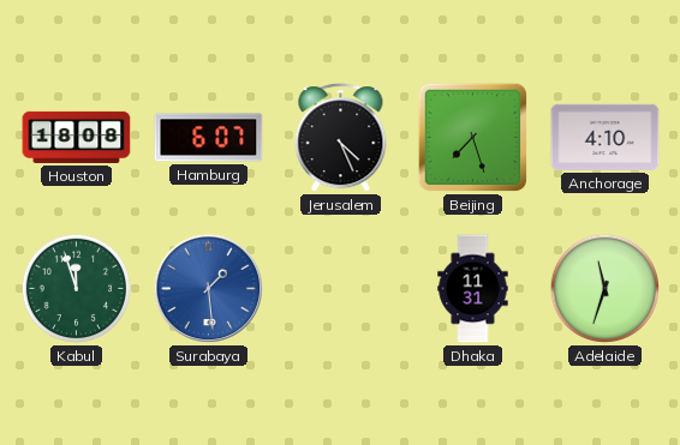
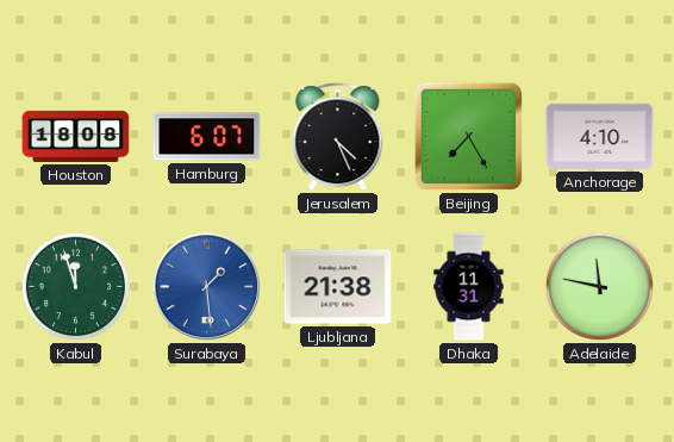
Beijing: 7:27 -> 7:25
Ljubljana: none -> 21:38
Adelaide: 11:33 -> 11:47
